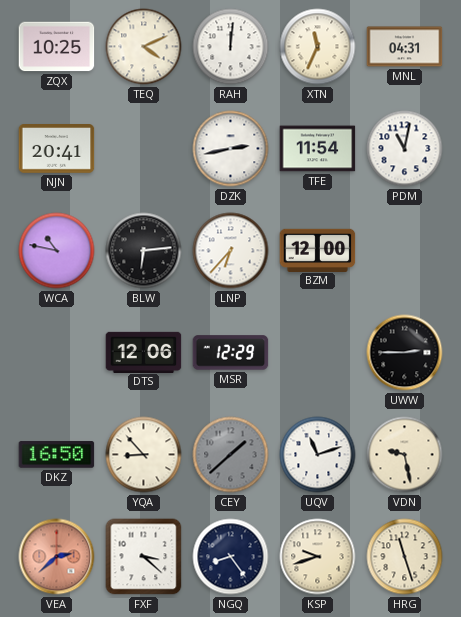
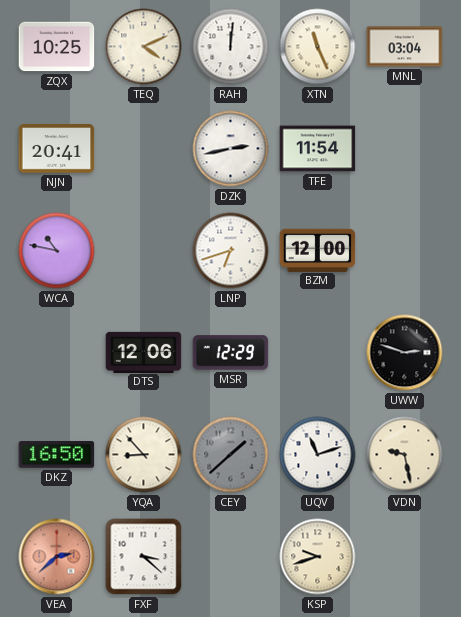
XTN: 11:34 -> 11:26
MNL: 04:31 -> 03:04
PDM: 11:02 -> none
BLW: 6:14 -> none
LNP: 6:37 -> 6:42
UWW: 2:45 -> 2:48
NGQ: 8:24 -> none
HRG: 11:27 -> none
